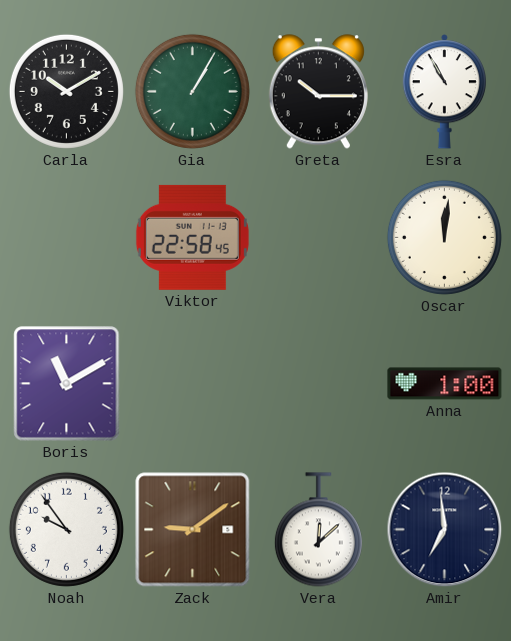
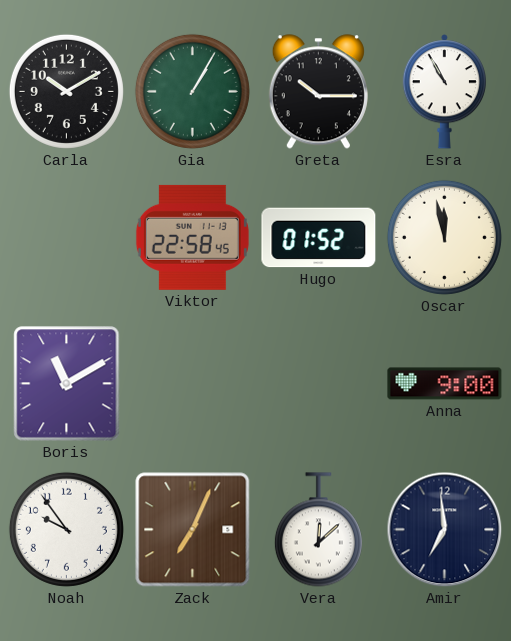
Hugo: none -> 01:52
Oscar: 12:01 -> 11:58
Anna: 1:00 -> 9:00
Zack: 9:09 -> 7:04
